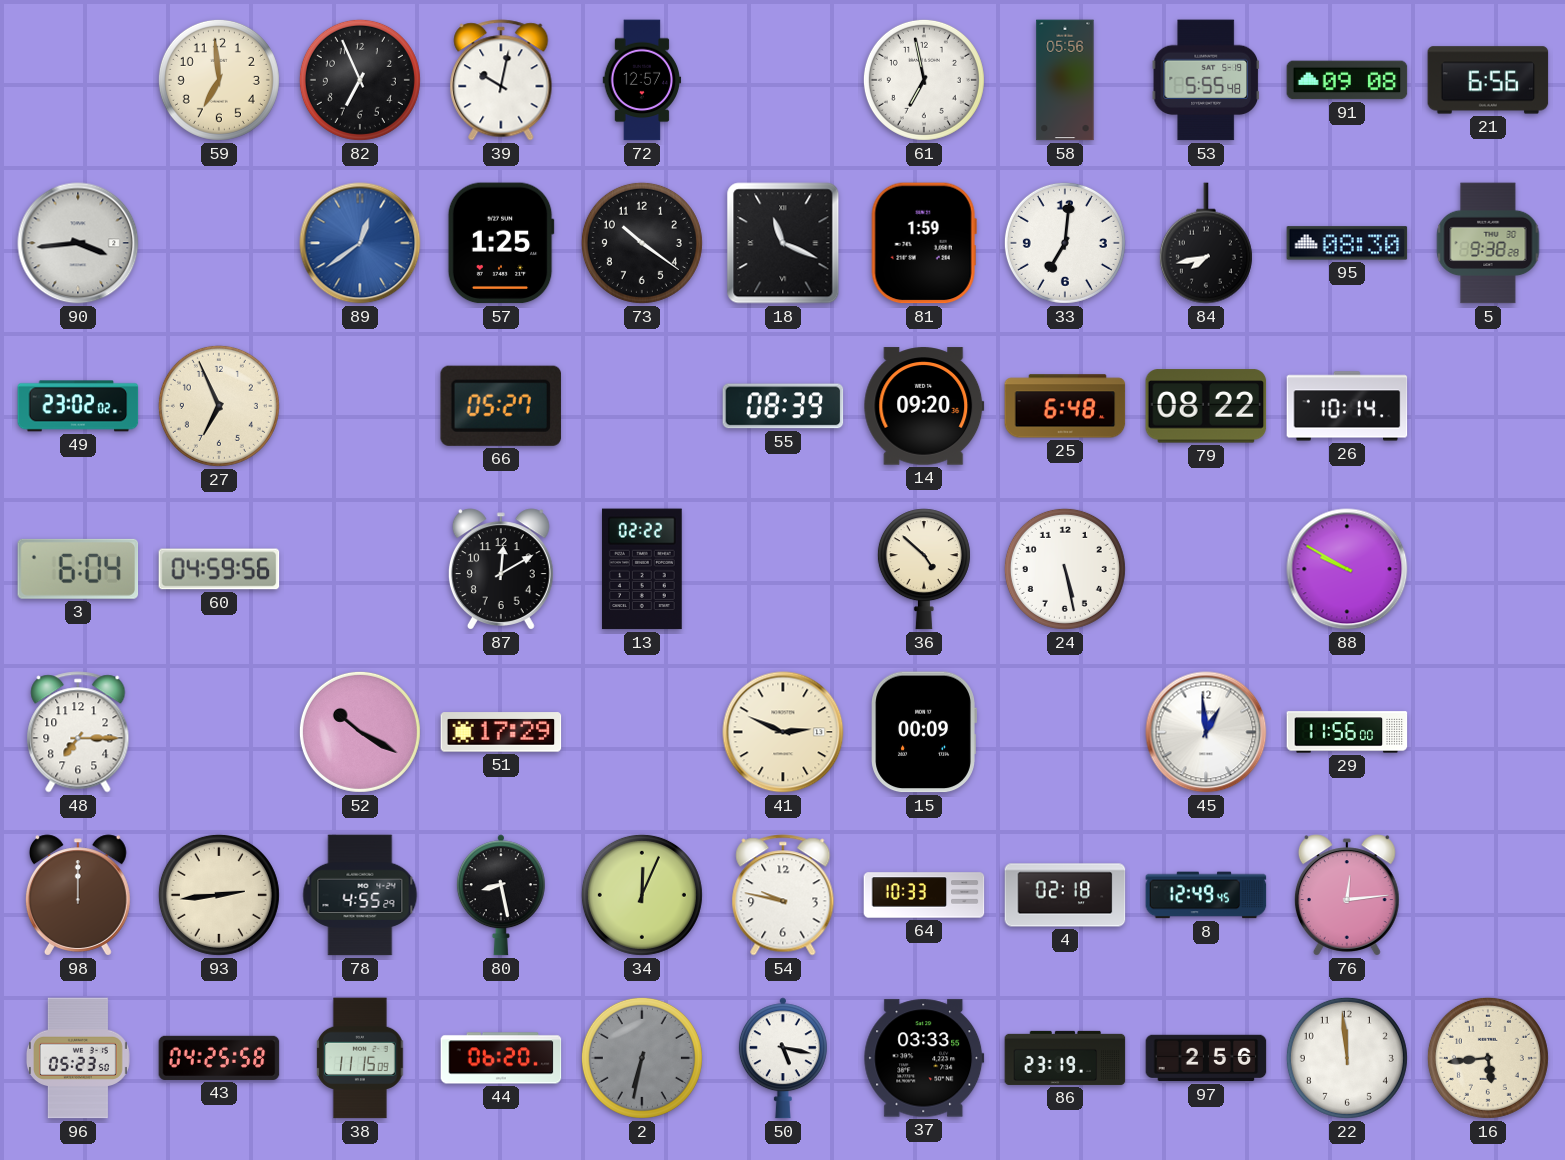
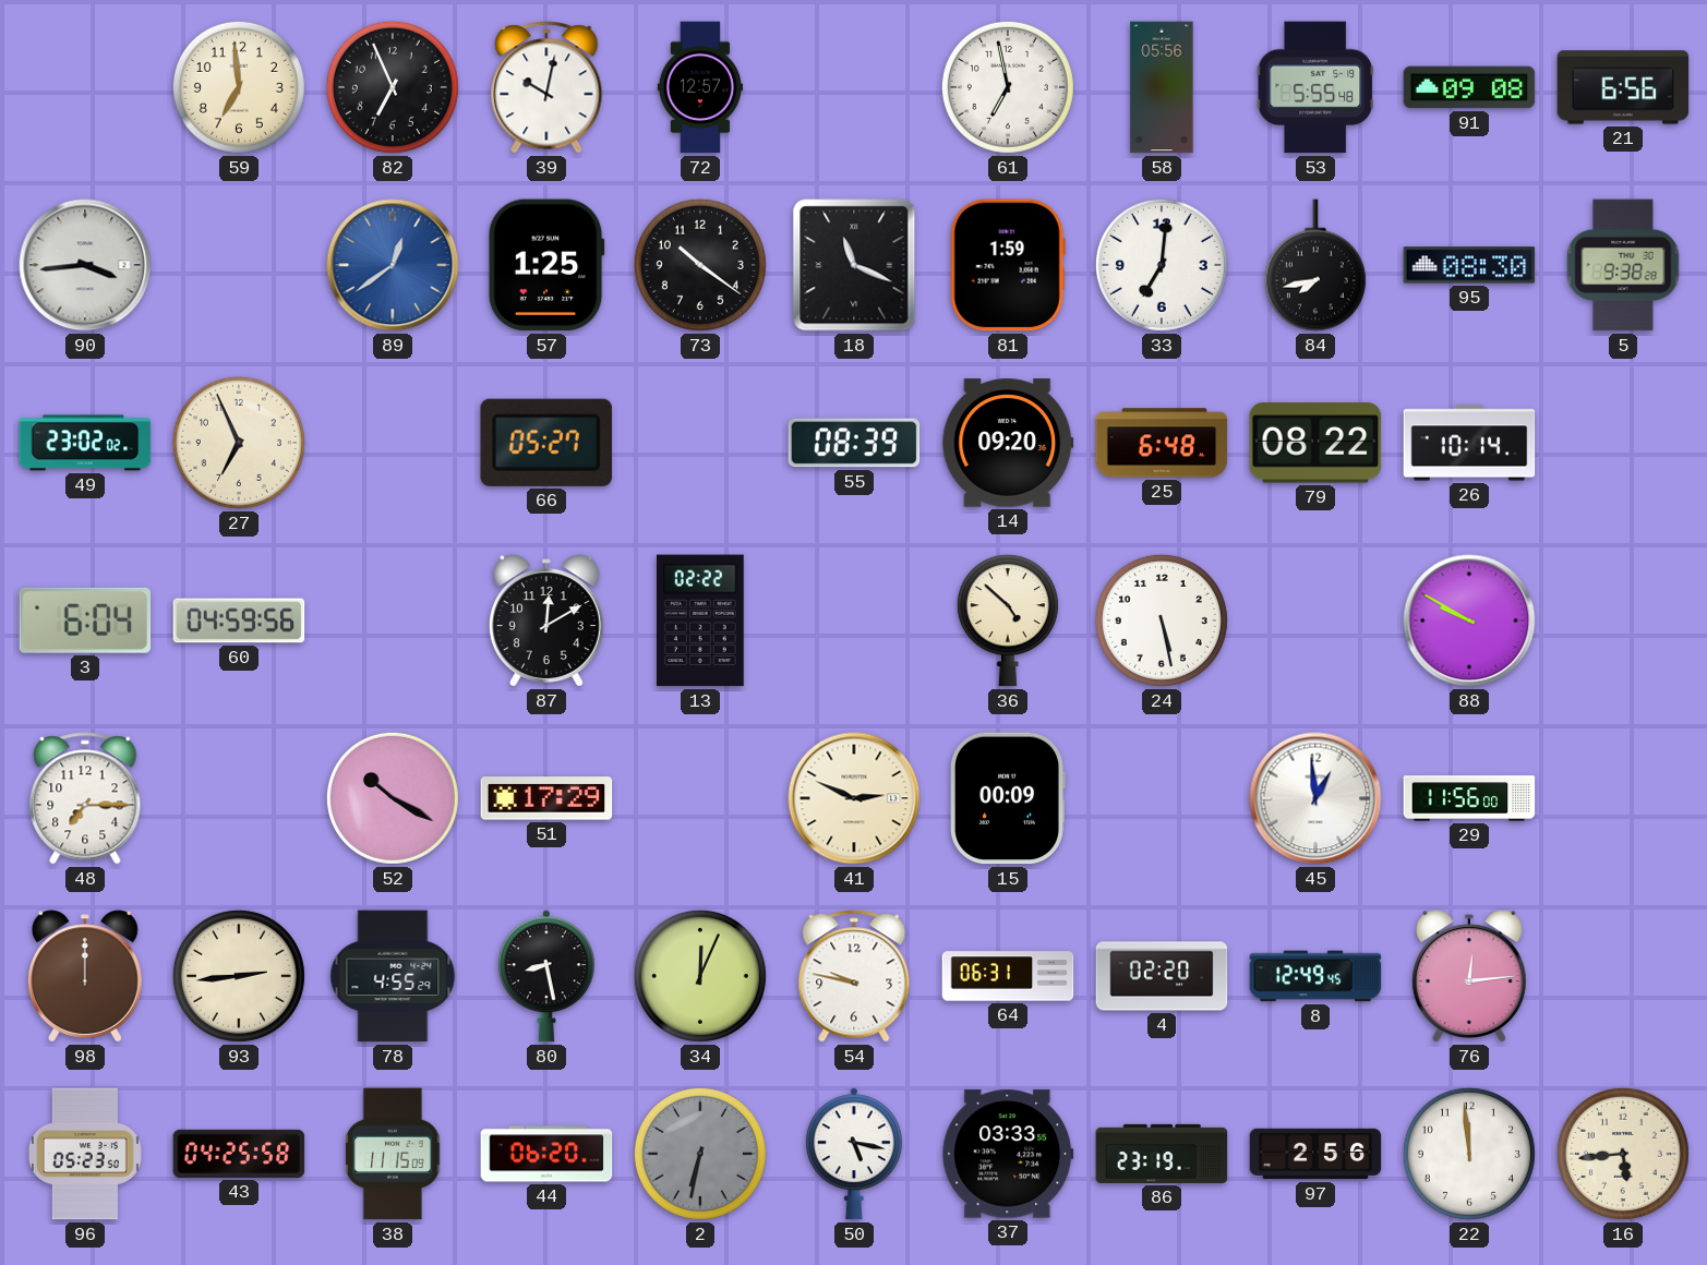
64: 10:33 -> 06:31
4: 02:18 -> 02:20
